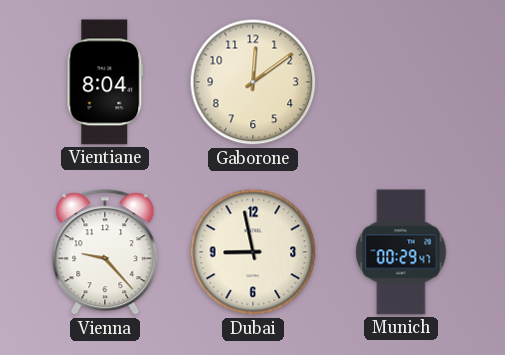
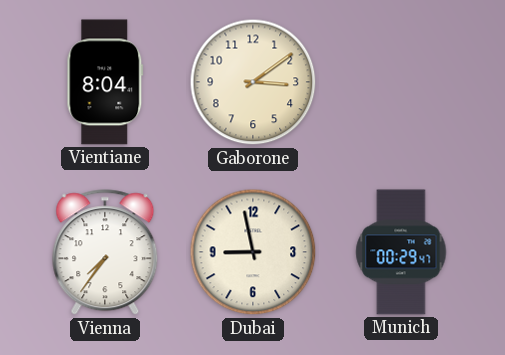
Gaborone: 12:09 -> 3:09
Vienna: 9:23 -> 7:36
